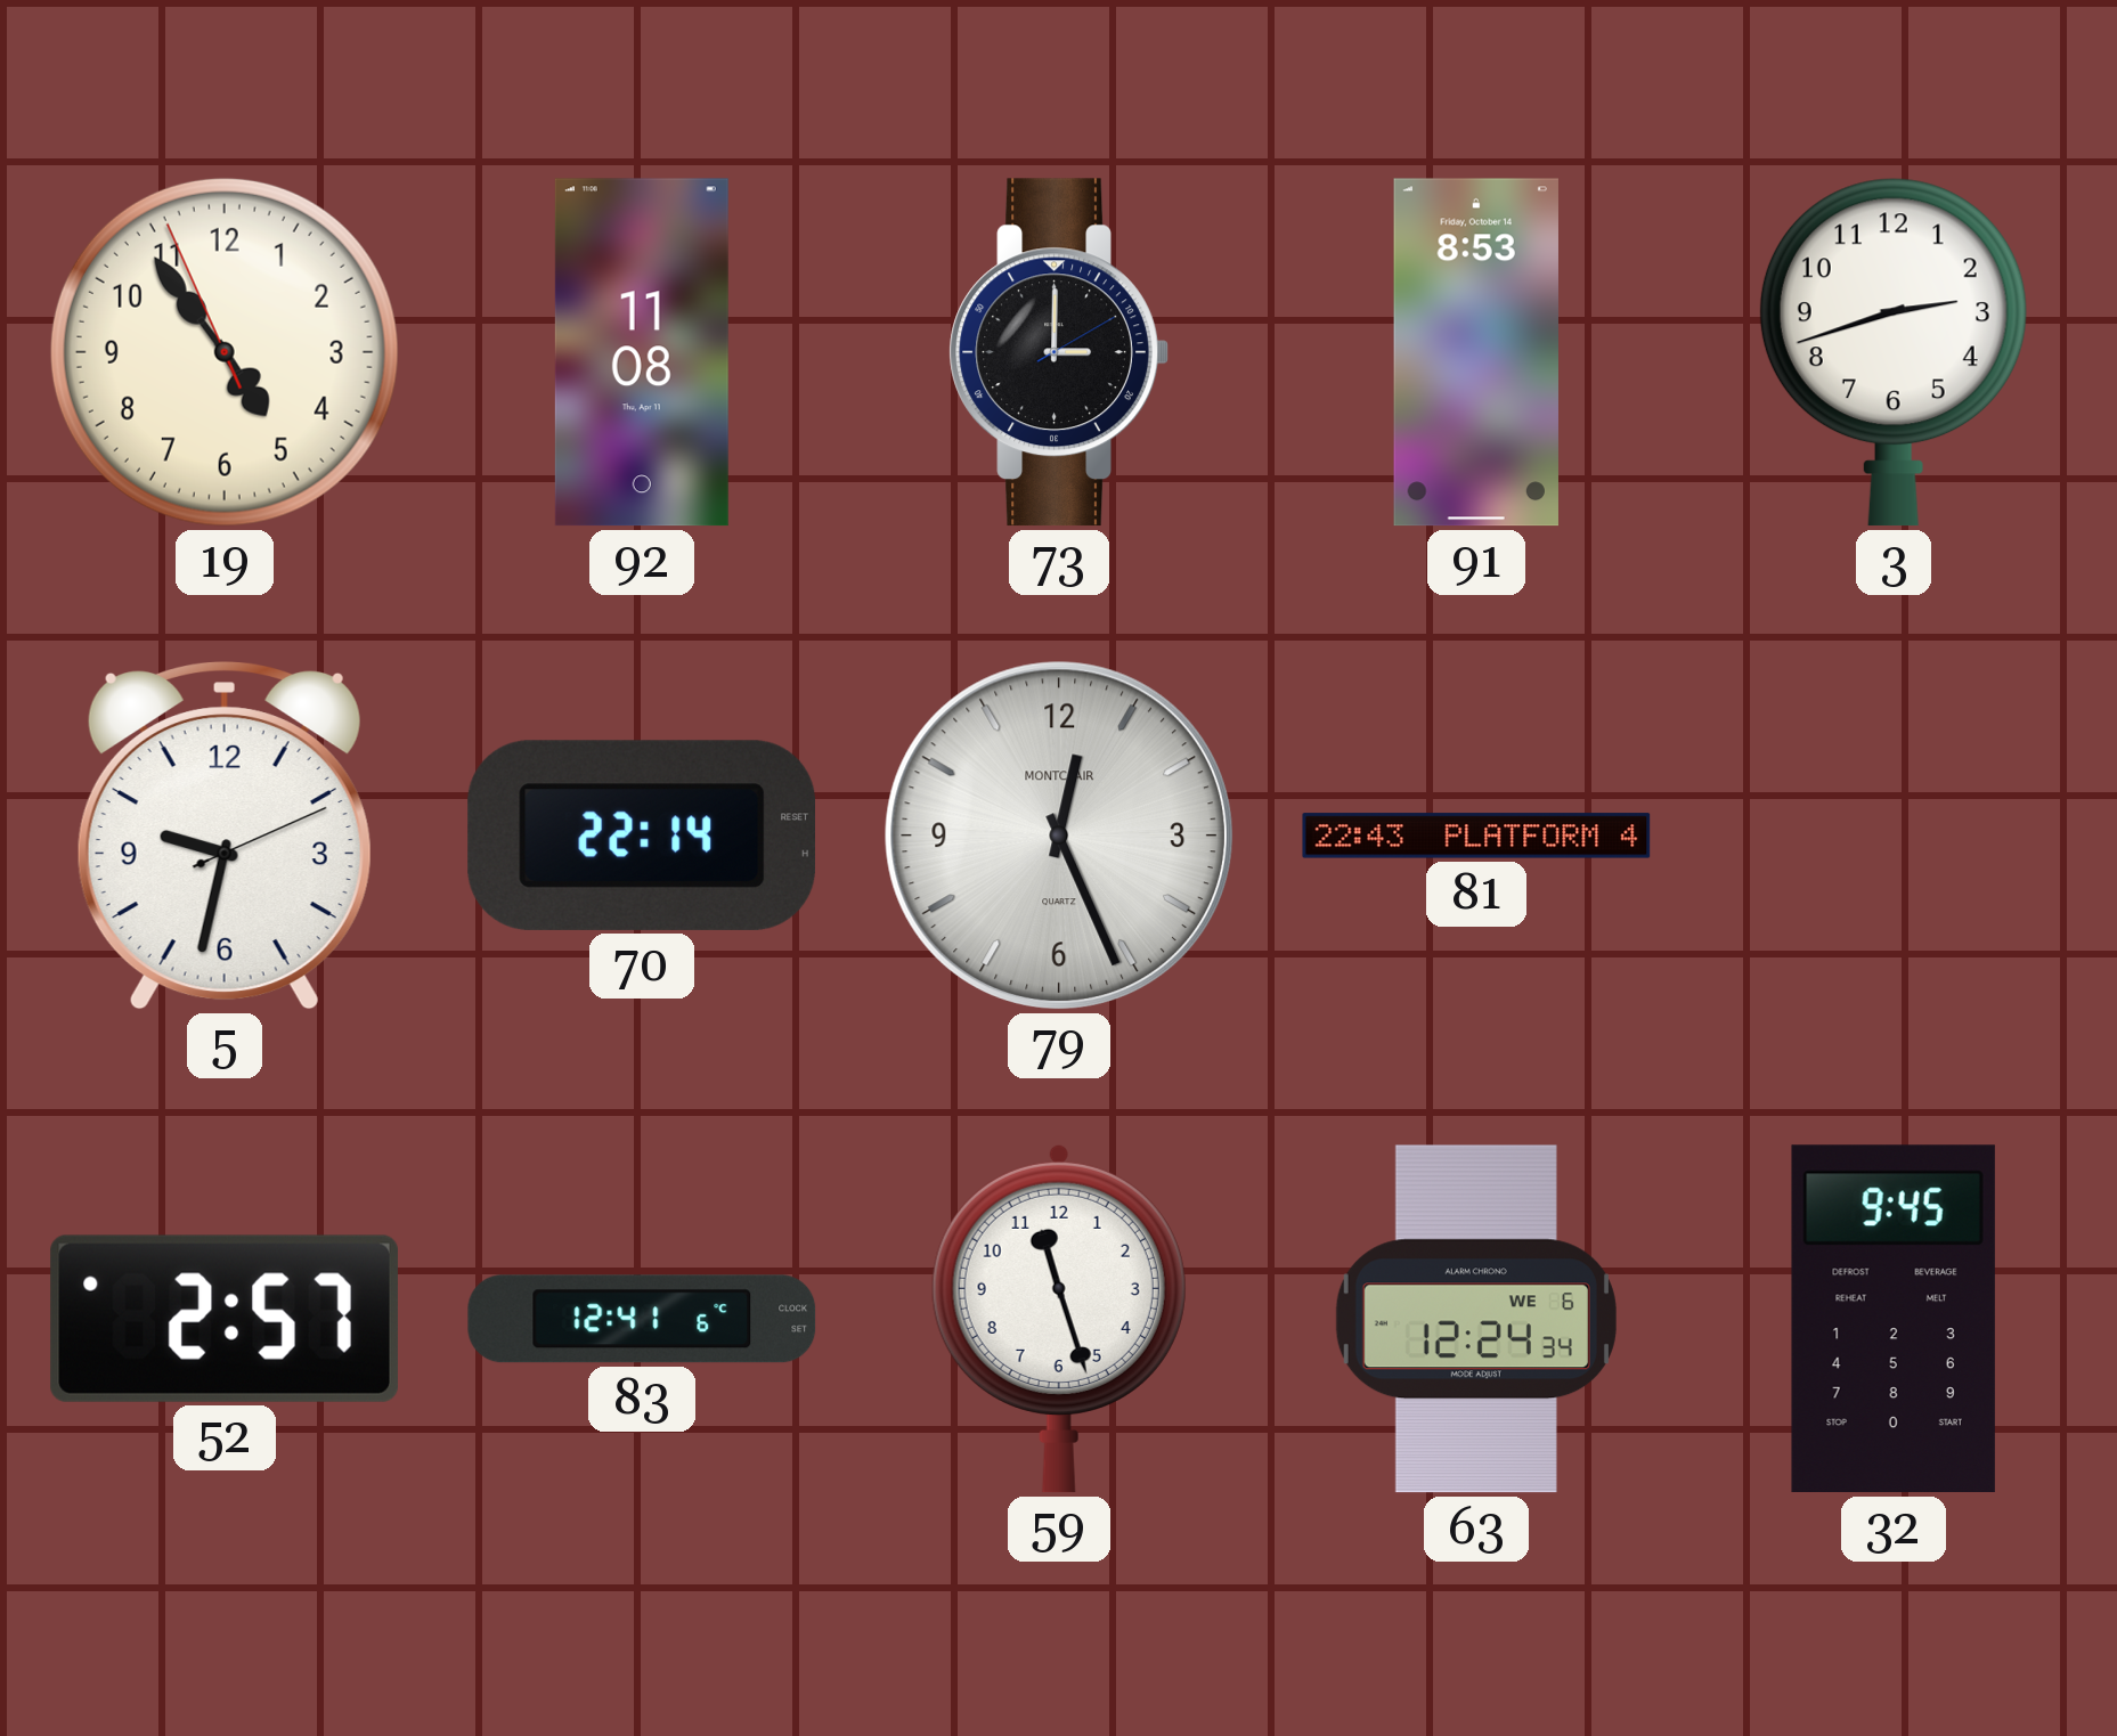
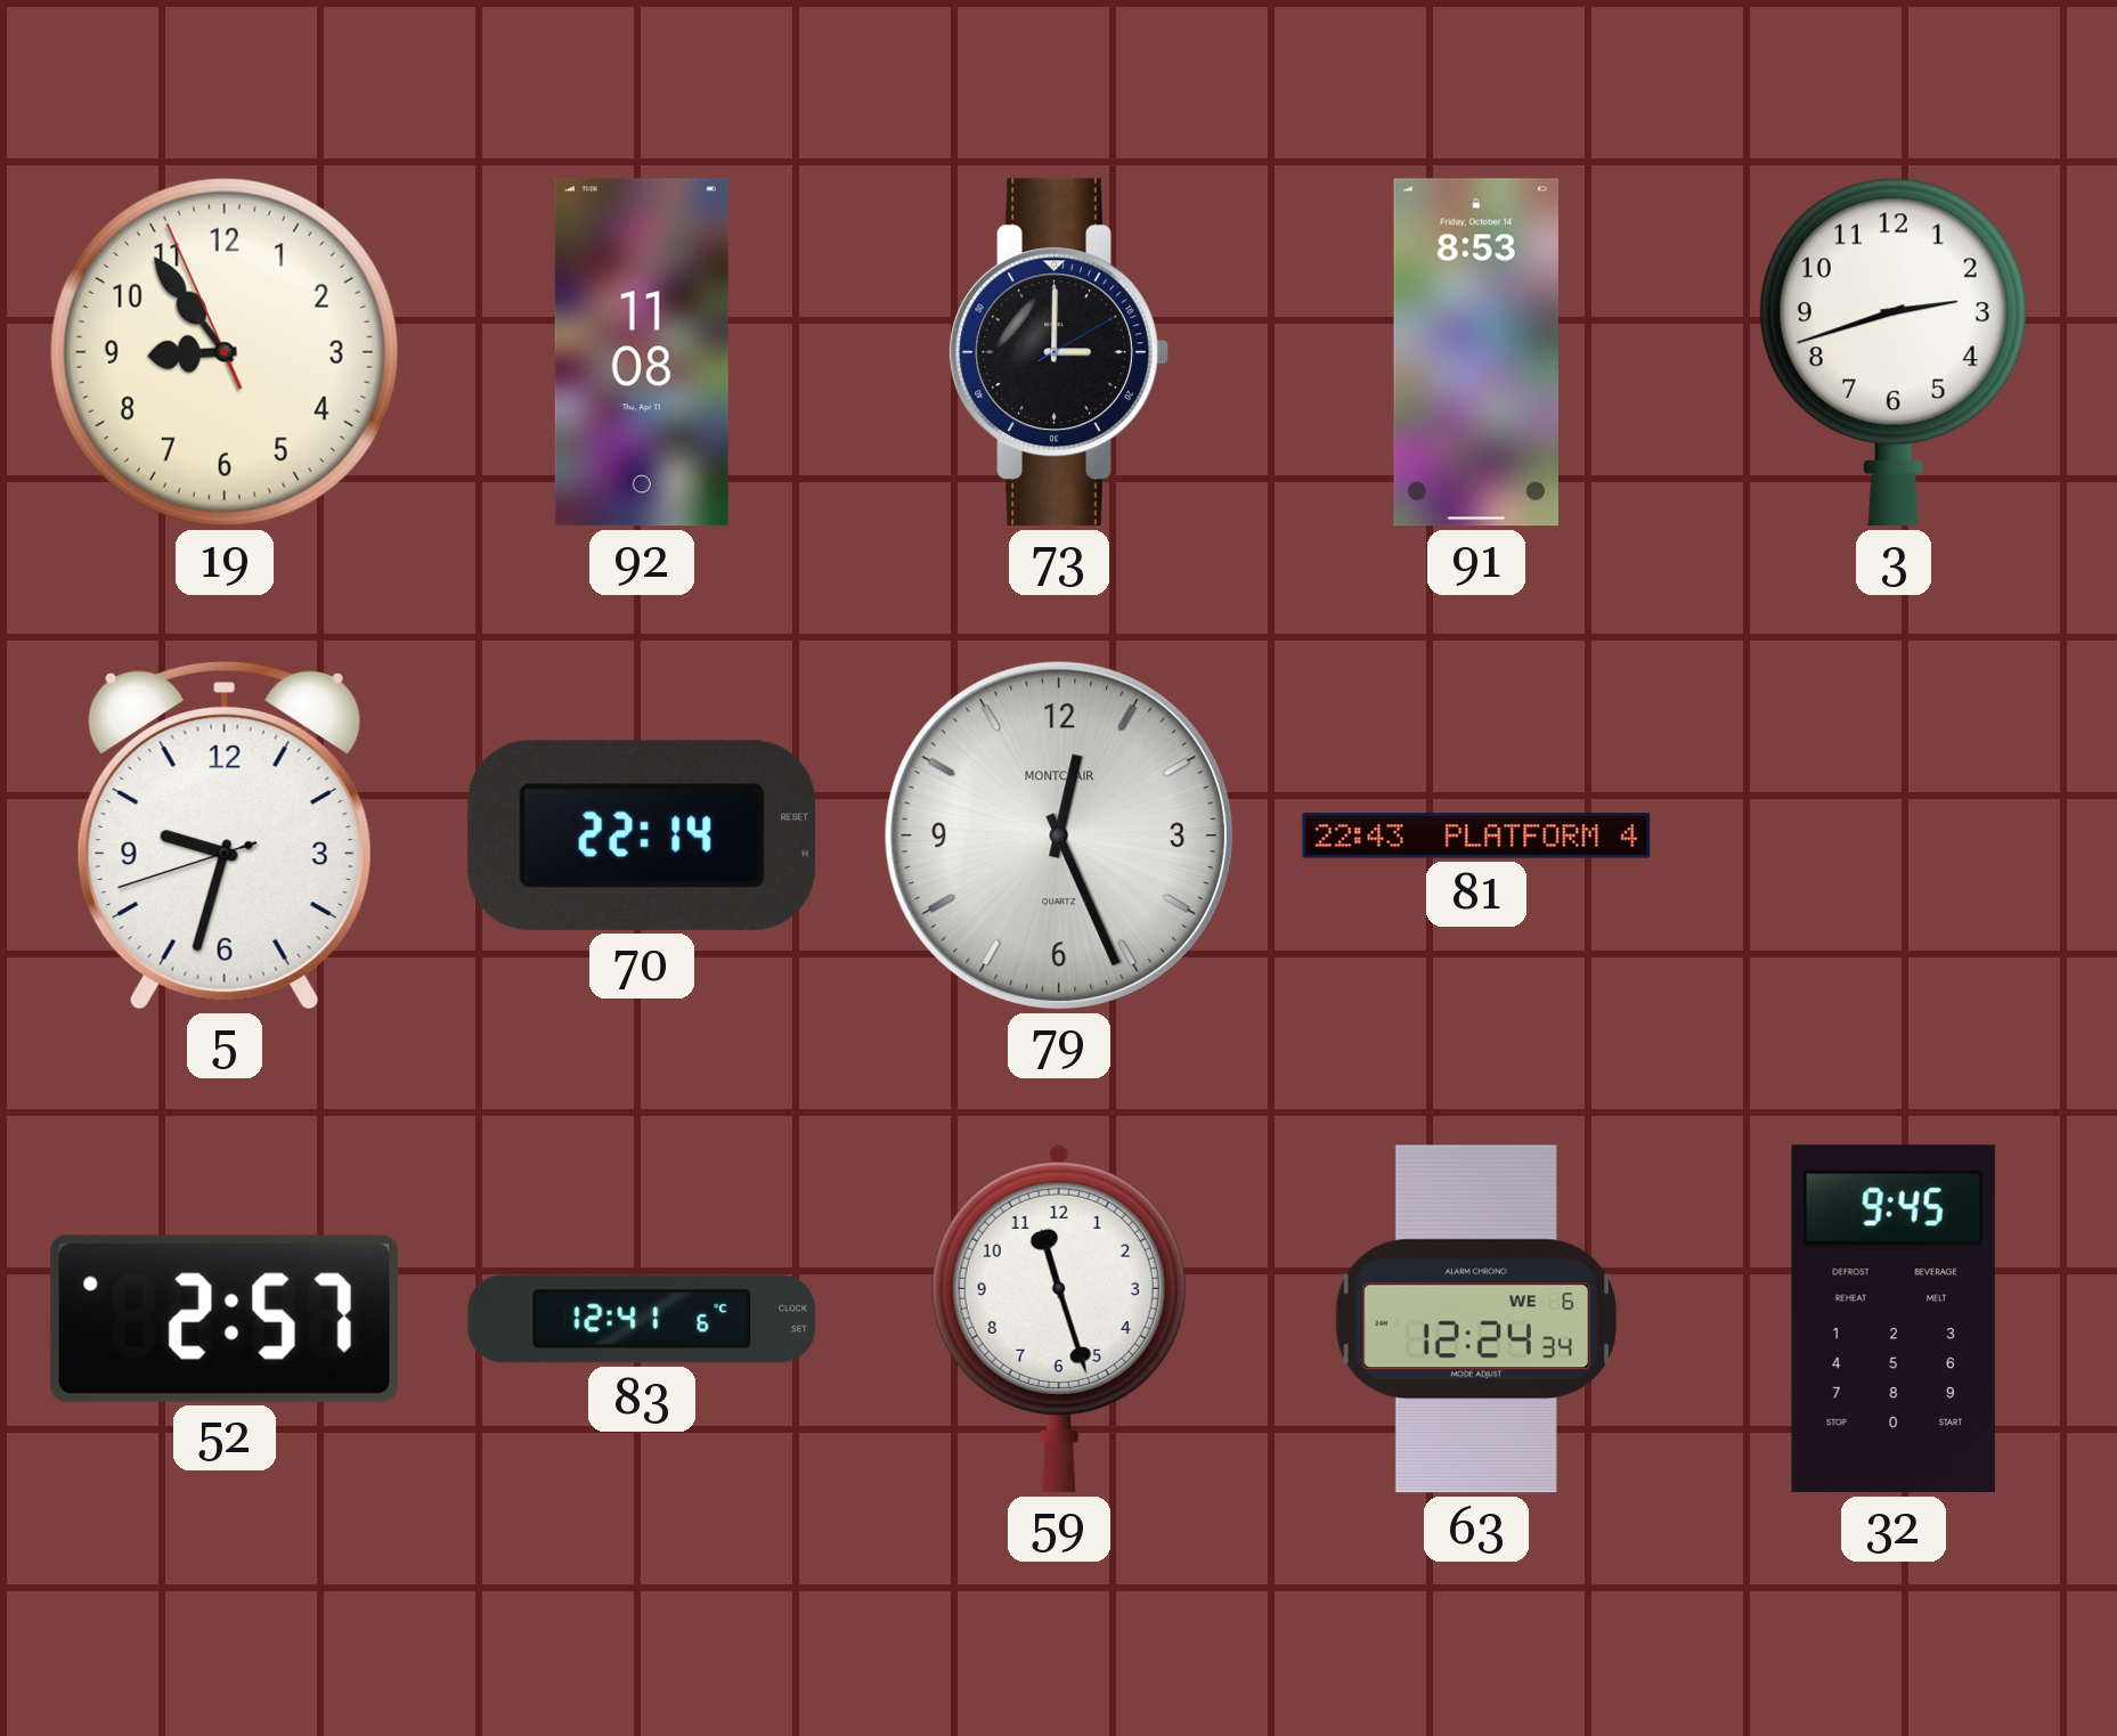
19: 4:53 -> 8:53
5: 9:32:11 -> 9:32:42
